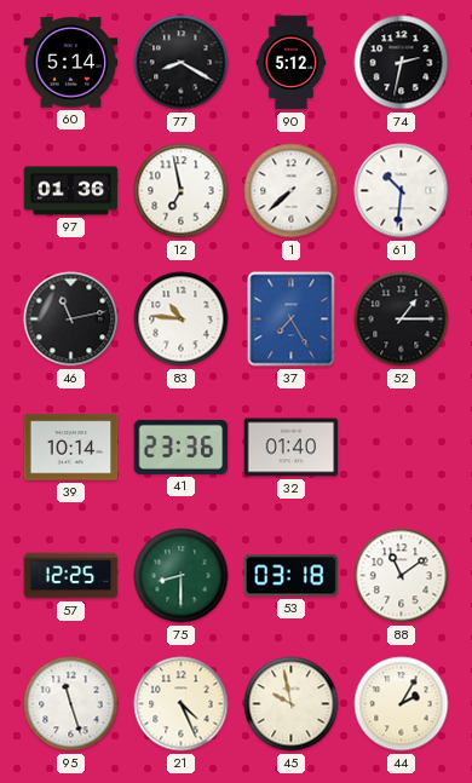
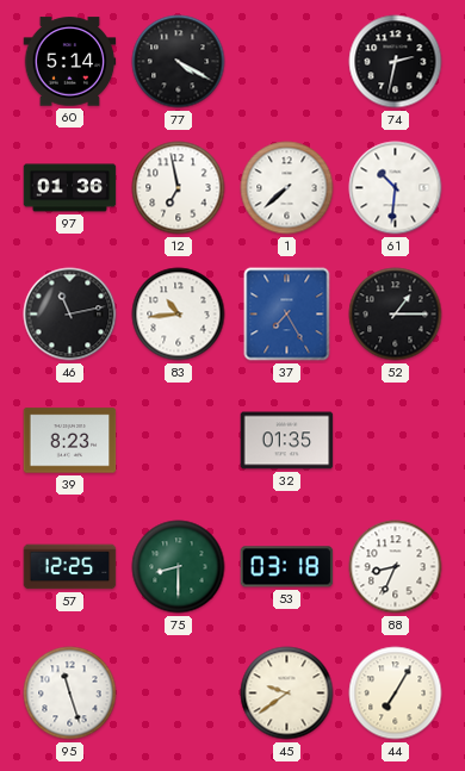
77: 8:20 -> 4:20
90: 5:12 -> none
83: 10:46 -> 10:44
39: 10:14 -> 8:23
41: 23:36 -> none
32: 01:40 -> 01:35
88: 11:09 -> 8:34
21: 4:26 -> none
45: 9:58 -> 9:39
44: 2:05 -> 7:05
